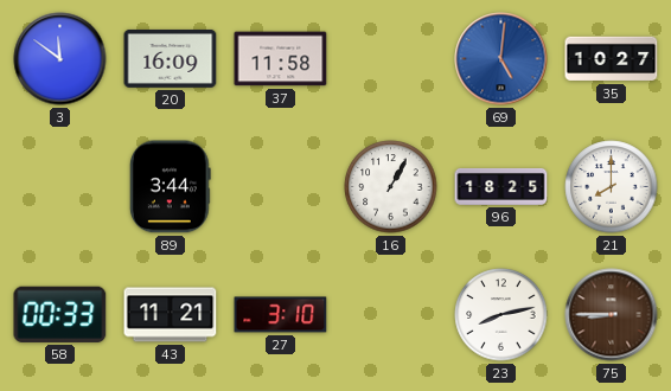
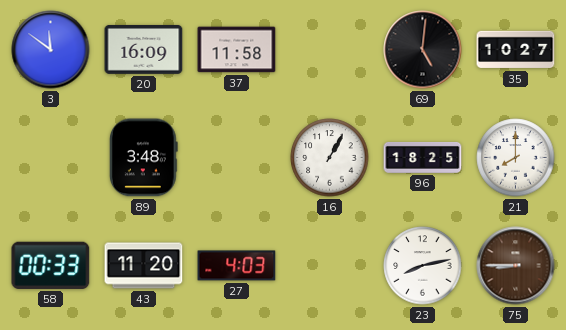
69 dial: blue -> black
89: 3:44 -> 3:48
43: 11:21 -> 11:20
27: 3:10 -> 4:03
